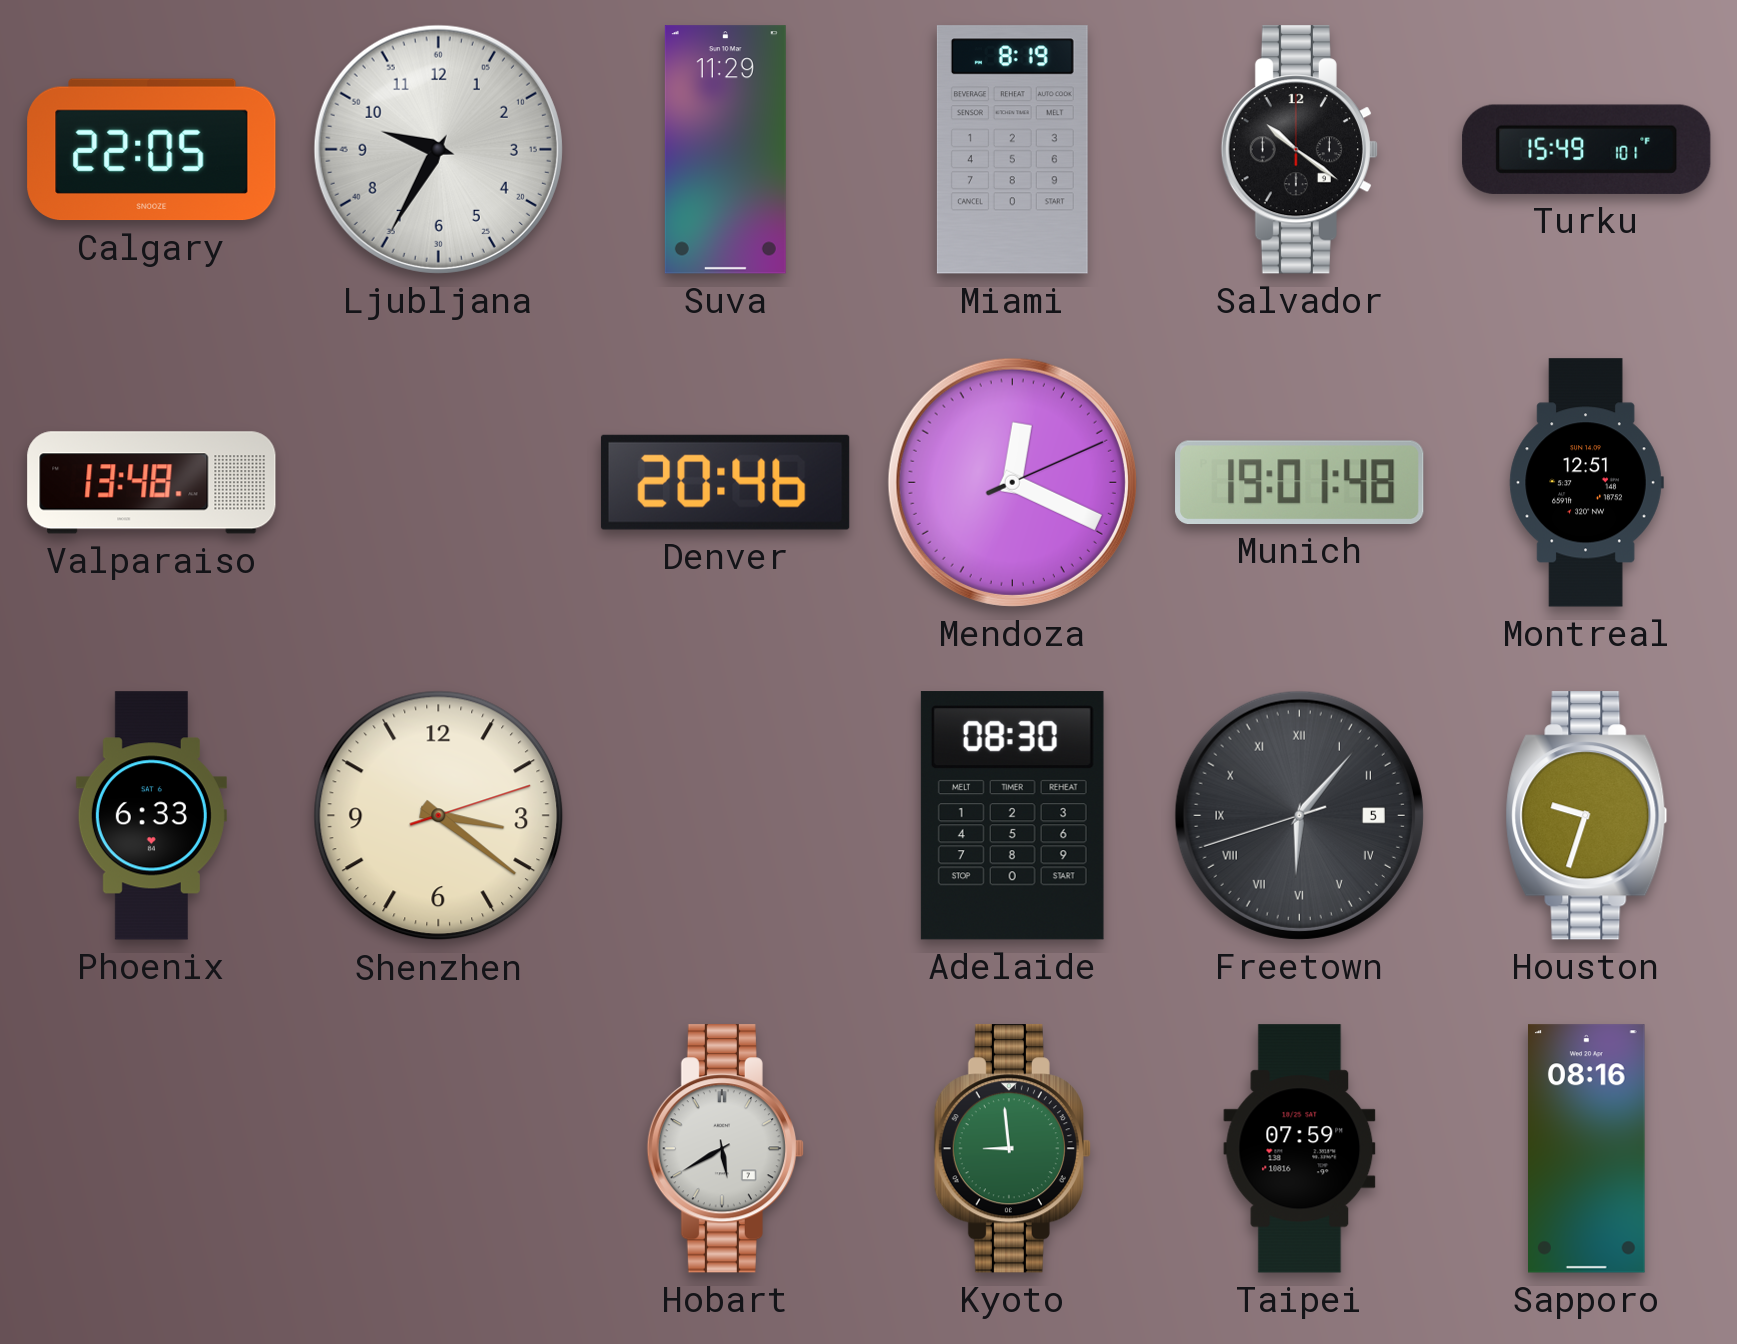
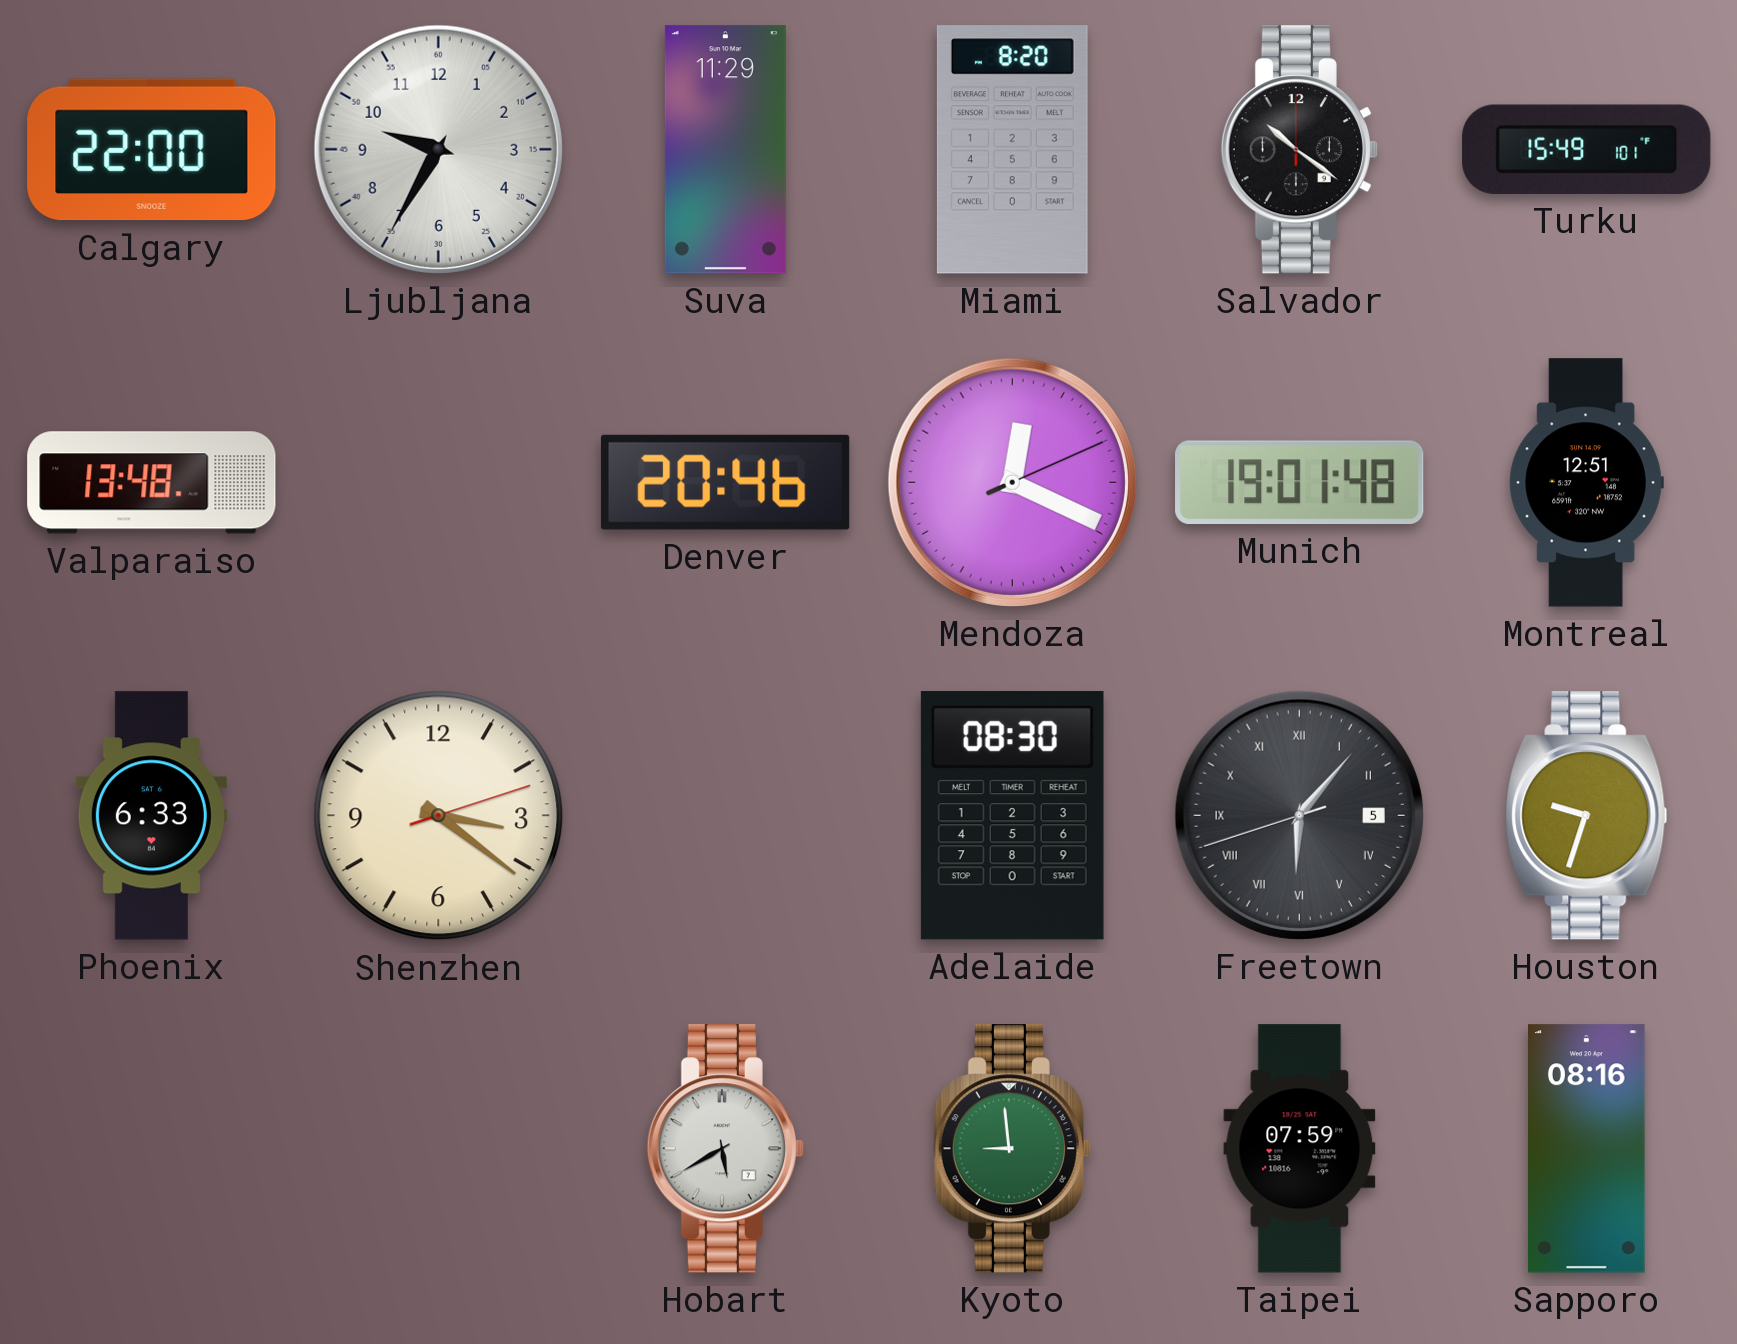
Calgary: 22:05 -> 22:00
Miami: 8:19 -> 8:20
